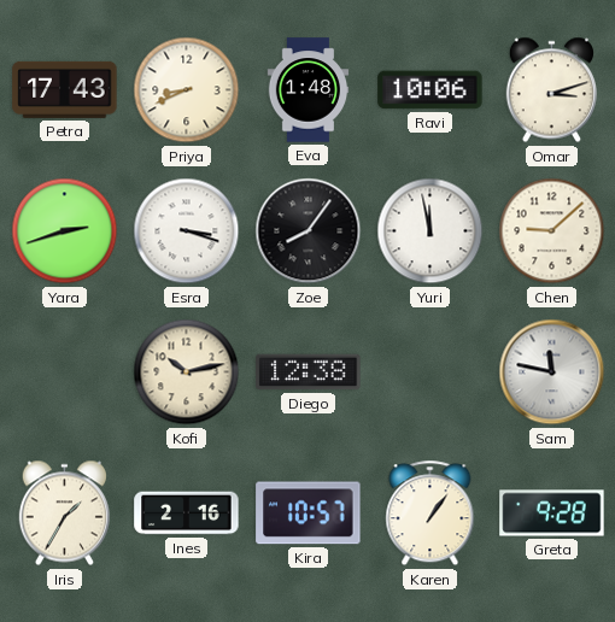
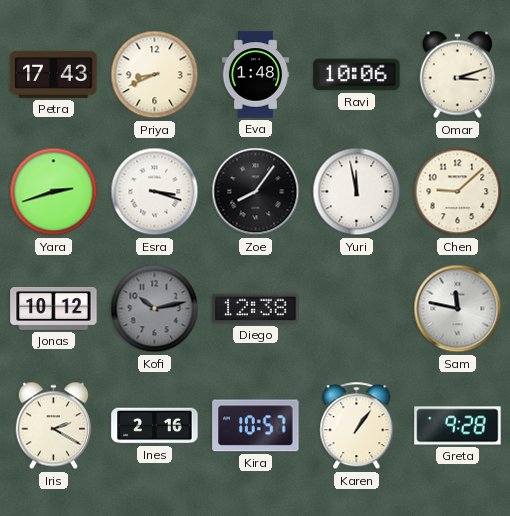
Jonas: none -> 10:12
Kofi dial: cream -> grey
Iris: 1:35 -> 2:20
